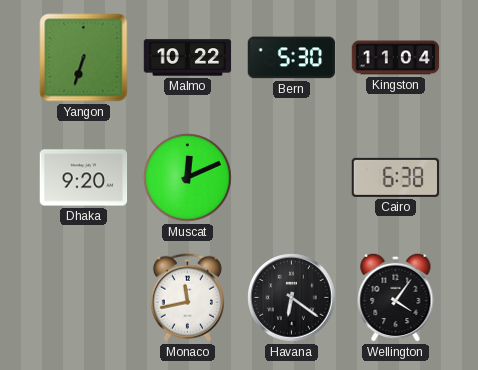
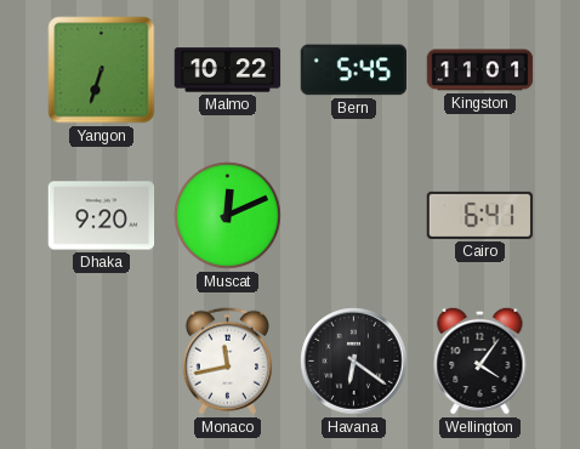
Bern: 5:30 -> 5:45
Kingston: 11:04 -> 11:01
Cairo: 6:38 -> 6:41
